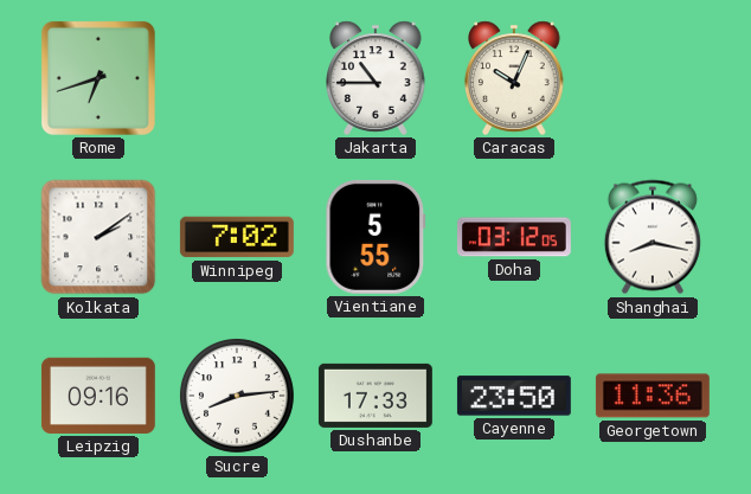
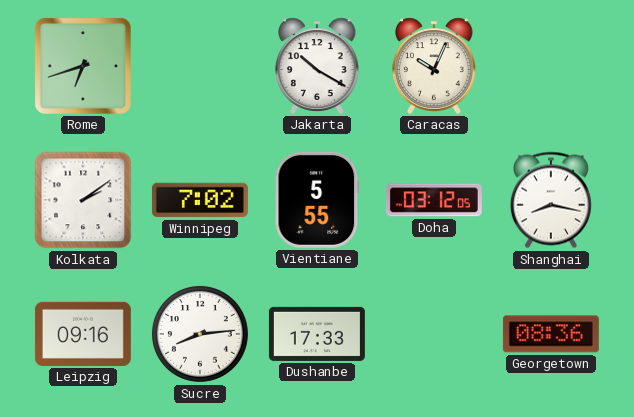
Jakarta: 10:45 -> 10:20
Cayenne: 23:50 -> none
Georgetown: 11:36 -> 08:36
